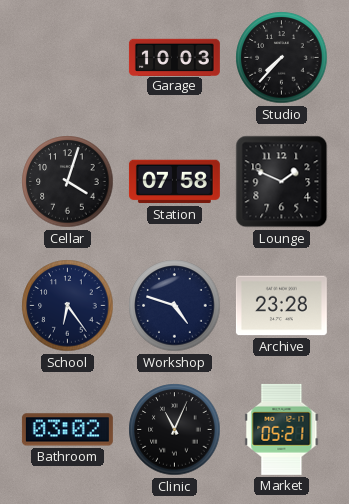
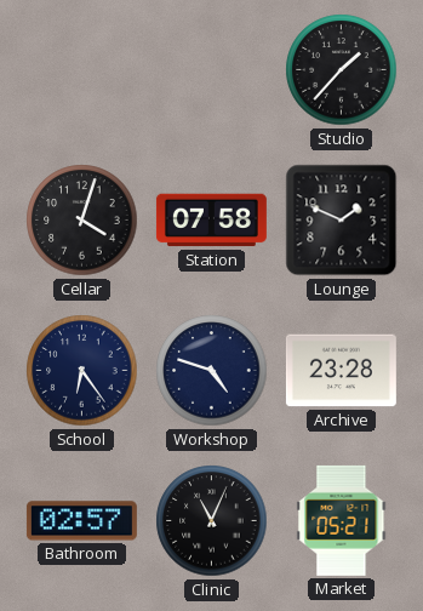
Garage: 10:03 -> none
Studio: 7:37 -> 1:37
Bathroom: 03:02 -> 02:57
